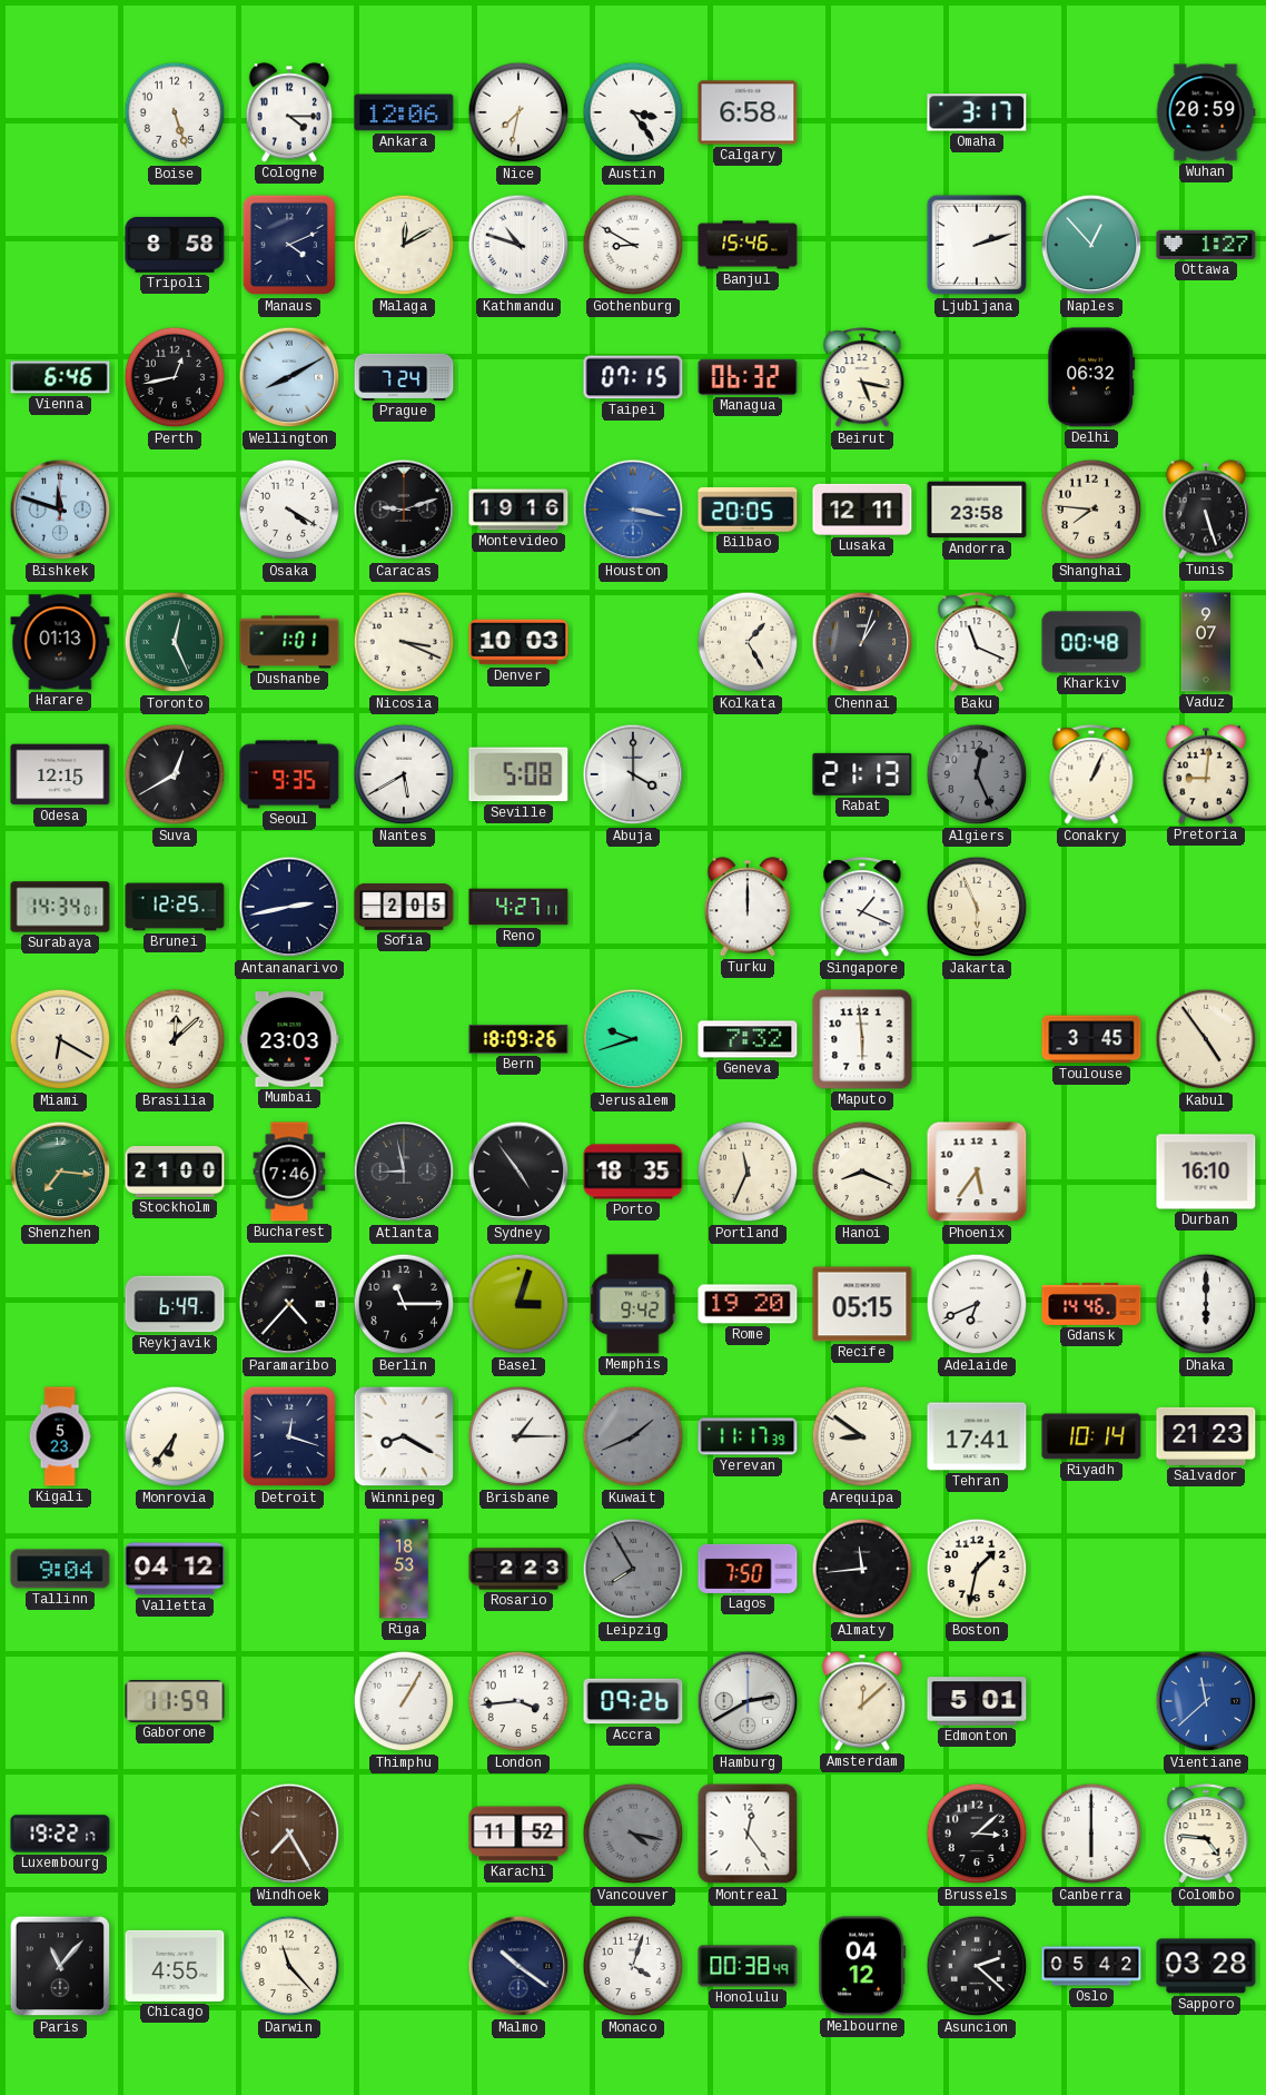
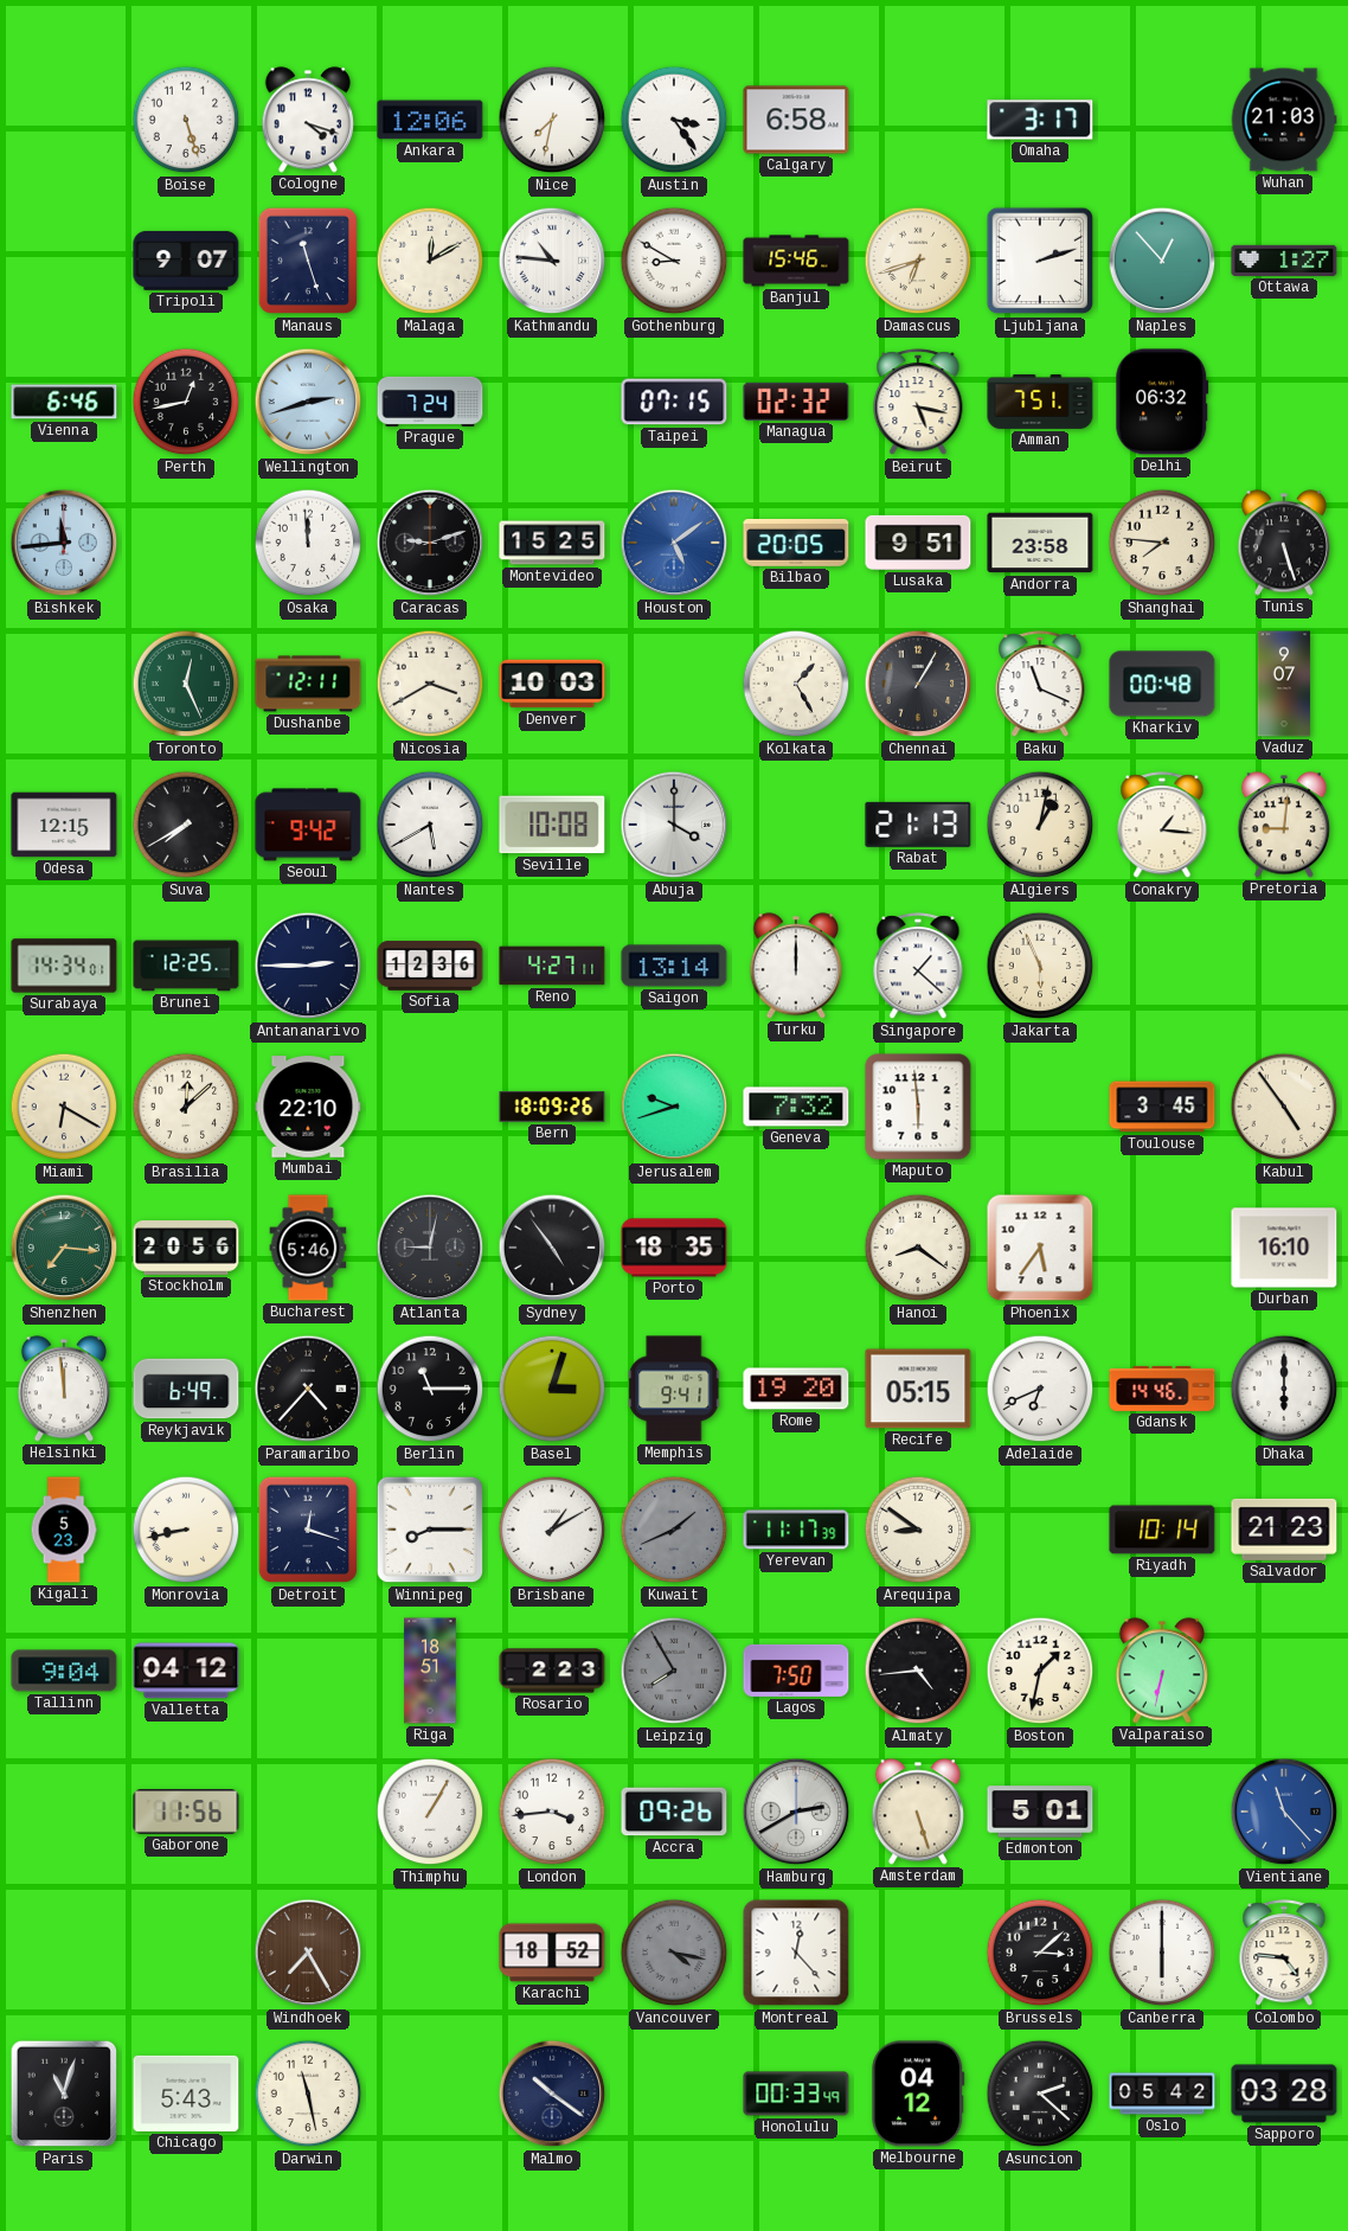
Cologne: 4:15 -> 4:18
Wuhan: 20:59 -> 21:03
Tripoli: 8:58 -> 9:07
Manaus: 4:11 -> 11:27
Kathmandu: 10:48 -> 10:46
Damascus: none -> 6:42
Wellington: 8:10 -> 2:42
Managua: 06:32 -> 02:32
Amman: none -> 7:51
Bishkek: 11:48 -> 11:44
Osaka: 4:20 -> 11:59
Montevideo: 19:16 -> 15:25
Houston: 3:17 -> 5:09
Lusaka: 12:11 -> 9:51
Harare: 01:13 -> none
Dushanbe: 1:01 -> 12:11
Nicosia: 3:19 -> 3:40
Chennai: 1:03 -> 1:05
Suva: 12:40 -> 7:40
Seoul: 9:35 -> 9:42
Seville: 5:08 -> 10:08
Algiers: 12:26 -> 1:02
Algiers dial: grey -> cream
Conakry: 1:04 -> 1:16
Antananarivo: 2:43 -> 2:45
Sofia: 2:05 -> 12:36
Saigon: none -> 13:14
Singapore: 1:19 -> 1:22
Mumbai: 23:03 -> 22:10
Stockholm: 21:00 -> 20:56
Bucharest: 7:46 -> 5:46
Atlanta: 8:58 -> 9:02
Portland: 11:34 -> none
Hanoi: 8:19 -> 8:21
Helsinki: none -> 11:59
Memphis: 9:42 -> 9:41
Monrovia: 6:36 -> 8:43
Winnipeg: 8:20 -> 8:15
Brisbane: 1:15 -> 1:10
Tehran: 17:41 -> none
Riga: 18:53 -> 18:51
Almaty: 11:44 -> 4:44
Valparaiso: none -> 6:32
Gaborone: 11:59 -> 11:56
Amsterdam: 12:08 -> 5:27
Vientiane: 11:38 -> 11:23
Luxembourg: 19:22 -> none
Karachi: 11:52 -> 18:52
Montreal: 12:24 -> 12:23
Paris: 11:07 -> 11:03
Chicago: 4:55 -> 5:43
Darwin: 11:23 -> 11:28
Monaco: 4:03 -> none
Honolulu: 00:38 -> 00:33
